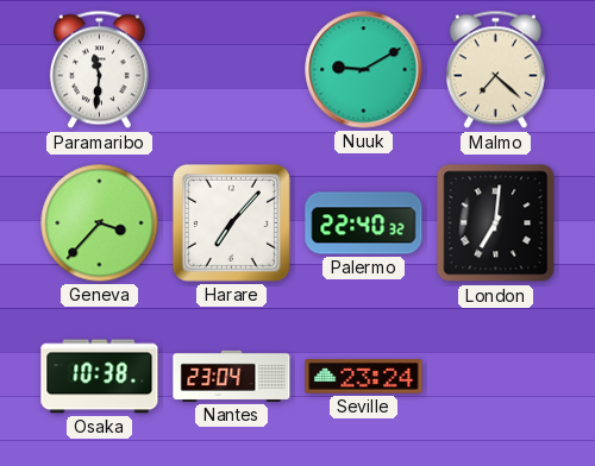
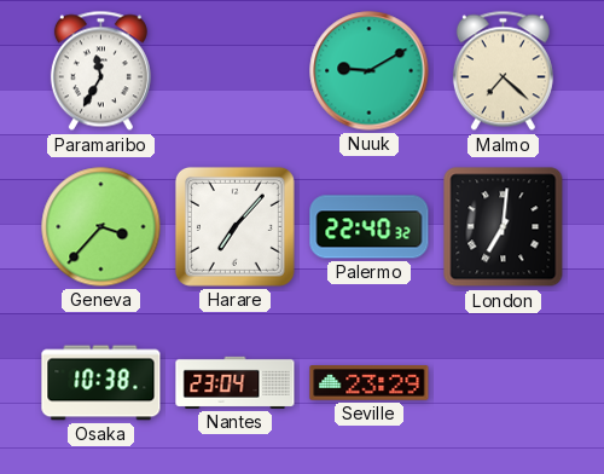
Paramaribo: 11:31 -> 11:35
Seville: 23:24 -> 23:29
